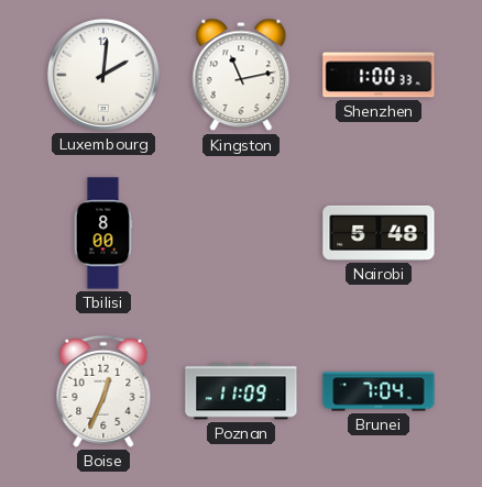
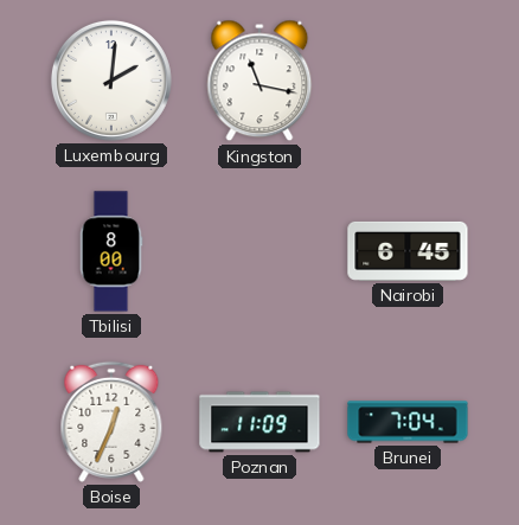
Kingston: 11:13 -> 11:17
Shenzhen: 1:00 -> none
Nairobi: 5:48 -> 6:45
